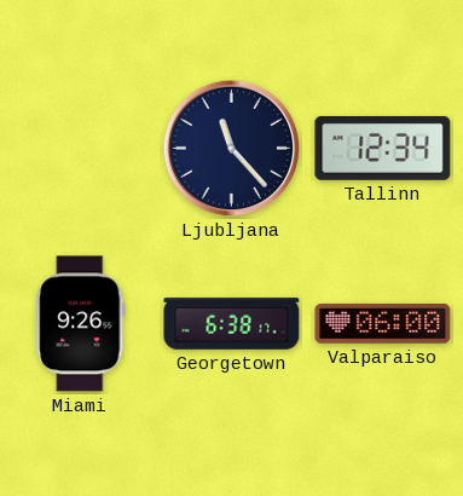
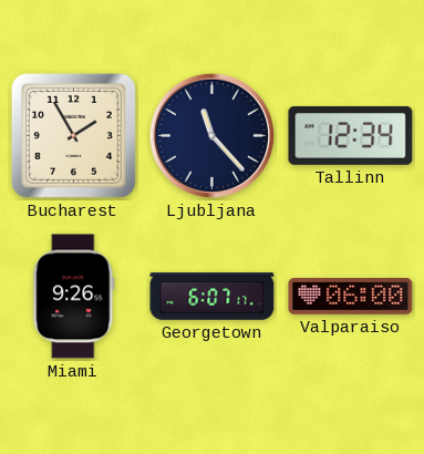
Bucharest: none -> 1:55
Georgetown: 6:38 -> 6:07
